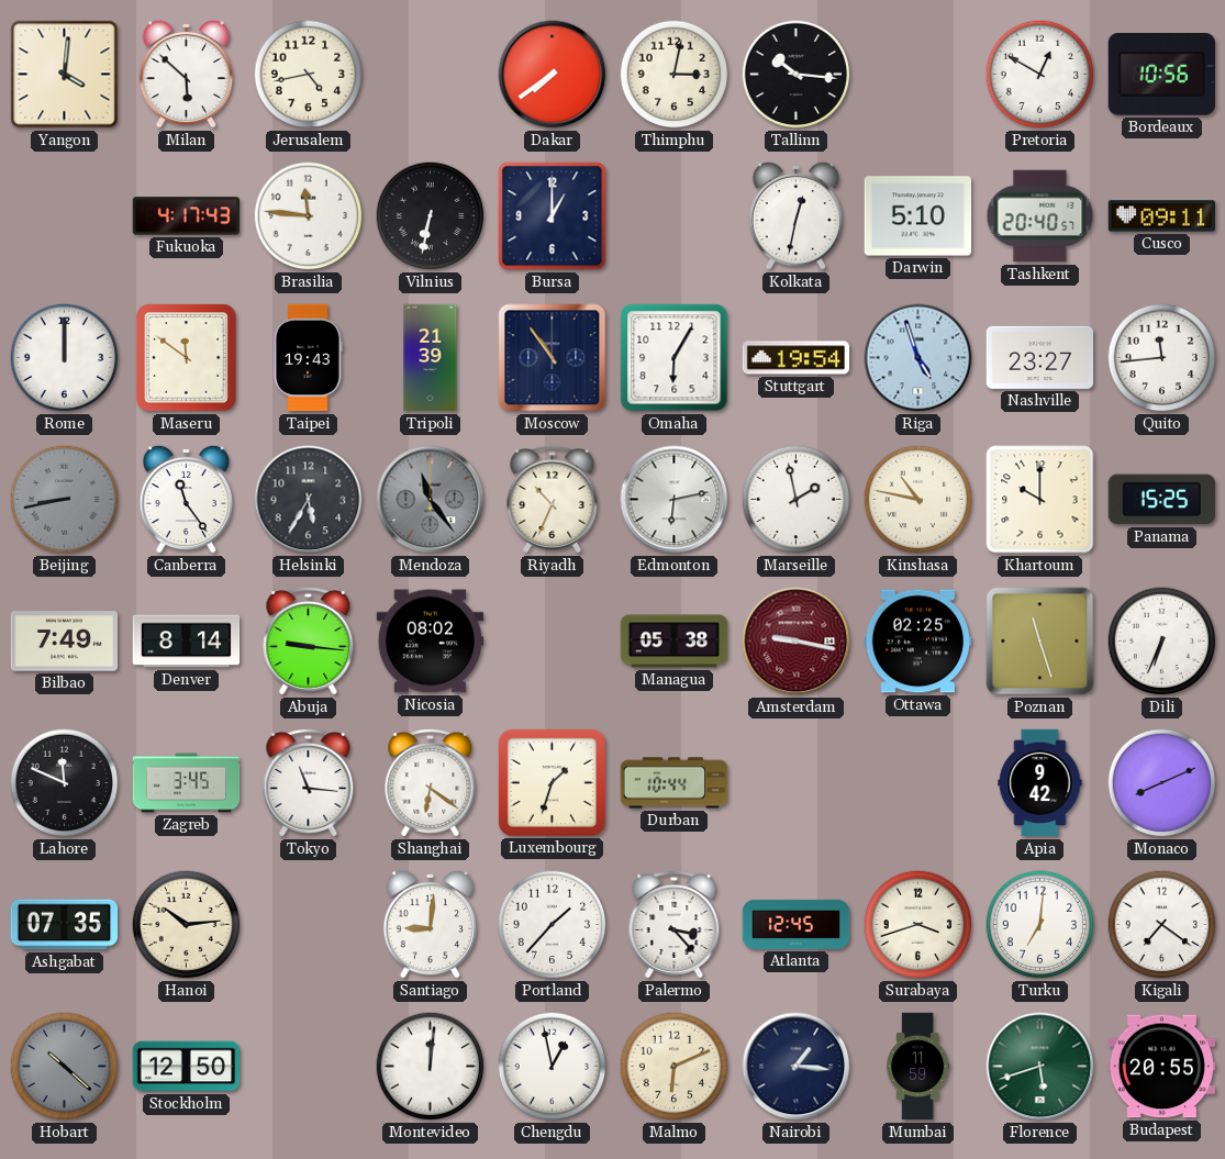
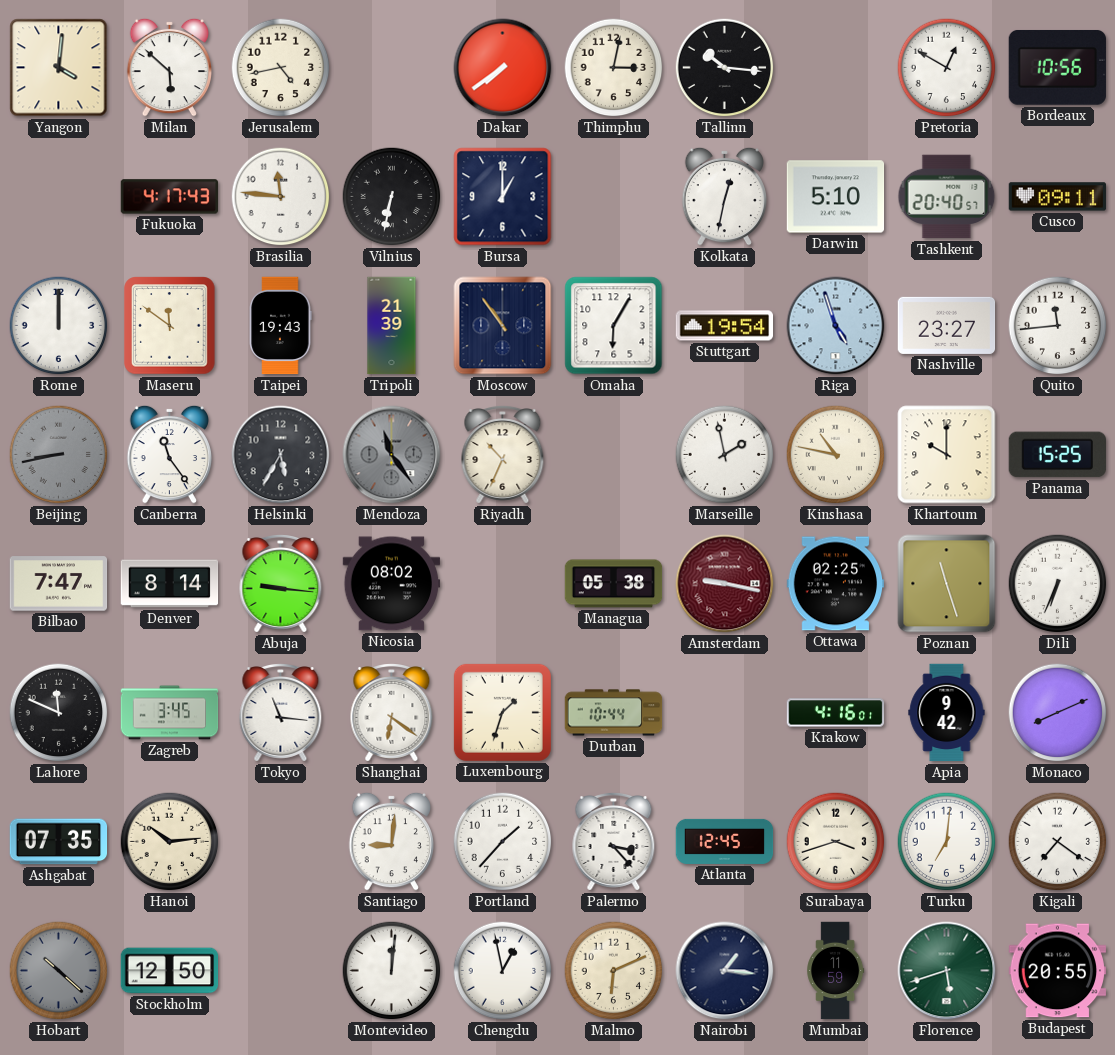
Edmonton: 6:13 -> none
Bilbao: 7:49 -> 7:47
Krakow: none -> 4:16
